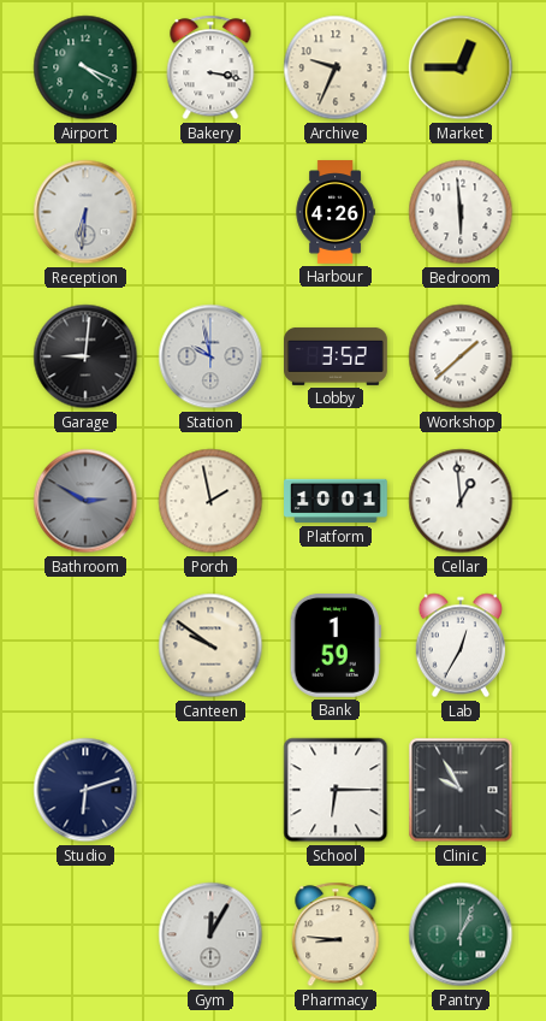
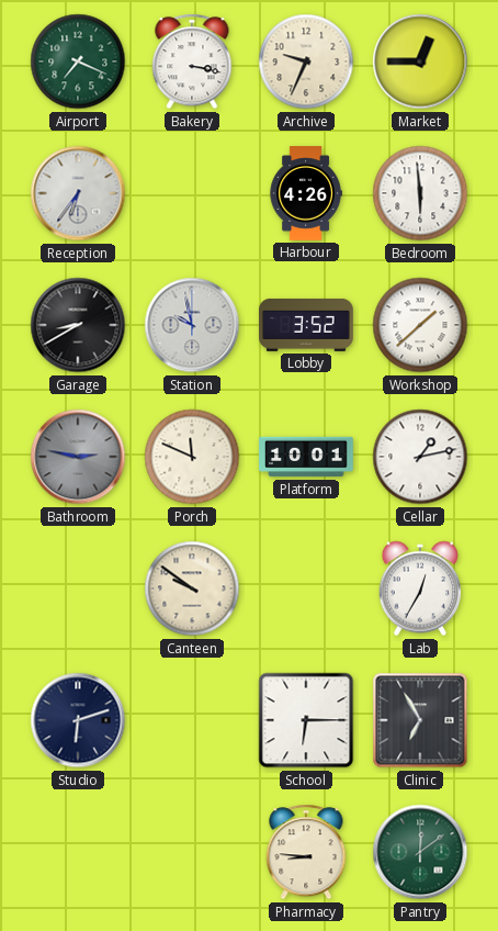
Airport: 4:19 -> 7:19
Reception: 6:31 -> 6:36
Garage: 9:01 -> 8:40
Bathroom: 2:50 -> 2:47
Porch: 1:58 -> 11:49
Cellar: 12:59 -> 1:13
Bank: 1:59 -> none
Clinic: 9:55 -> 6:55
Gym: 12:05 -> none
Pantry: 1:04 -> 12:09
